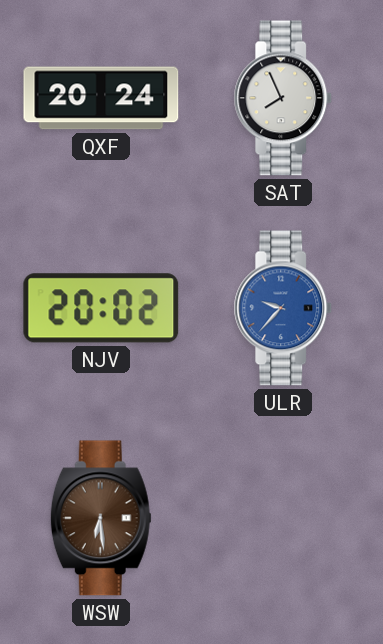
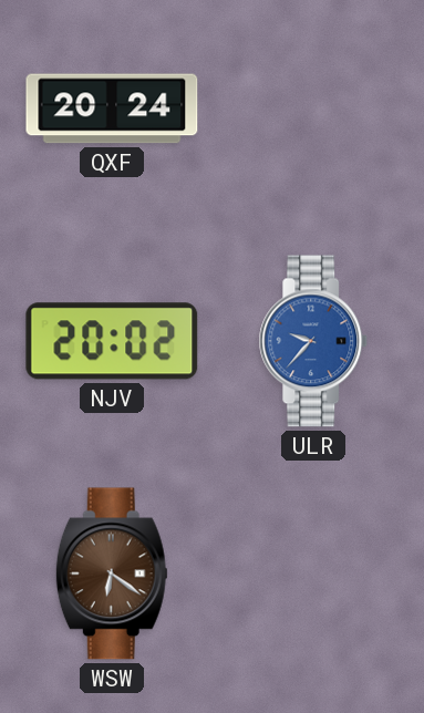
SAT: 7:56 -> none
WSW: 6:29 -> 6:21
